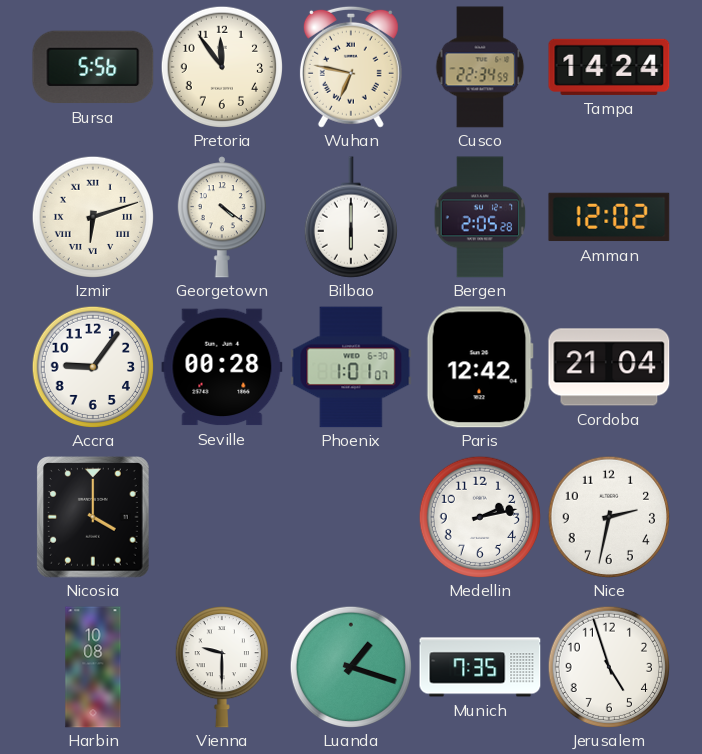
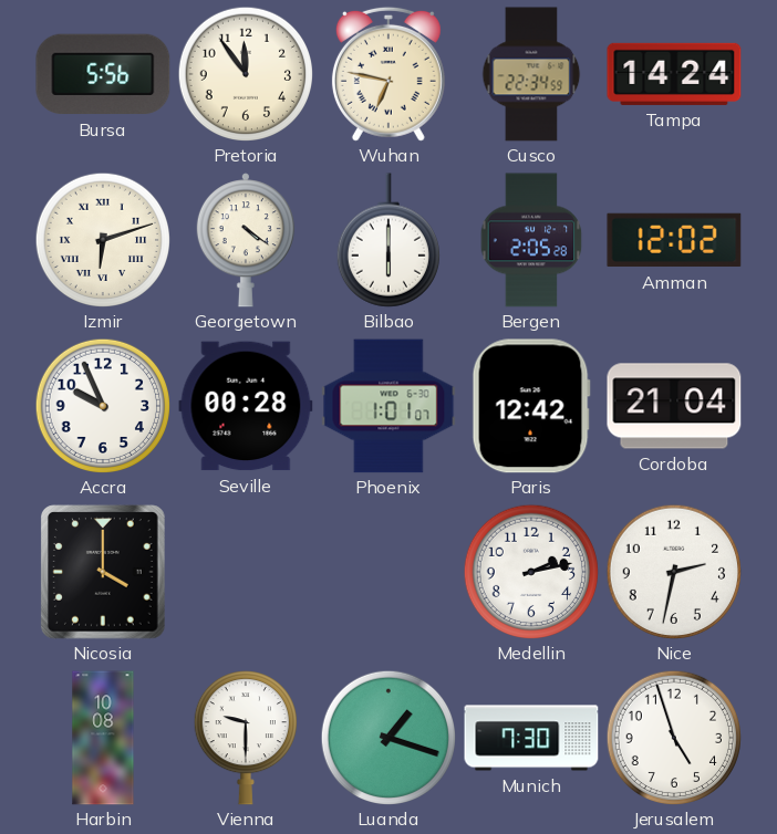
Accra: 9:06 -> 9:56
Munich: 7:35 -> 7:30
